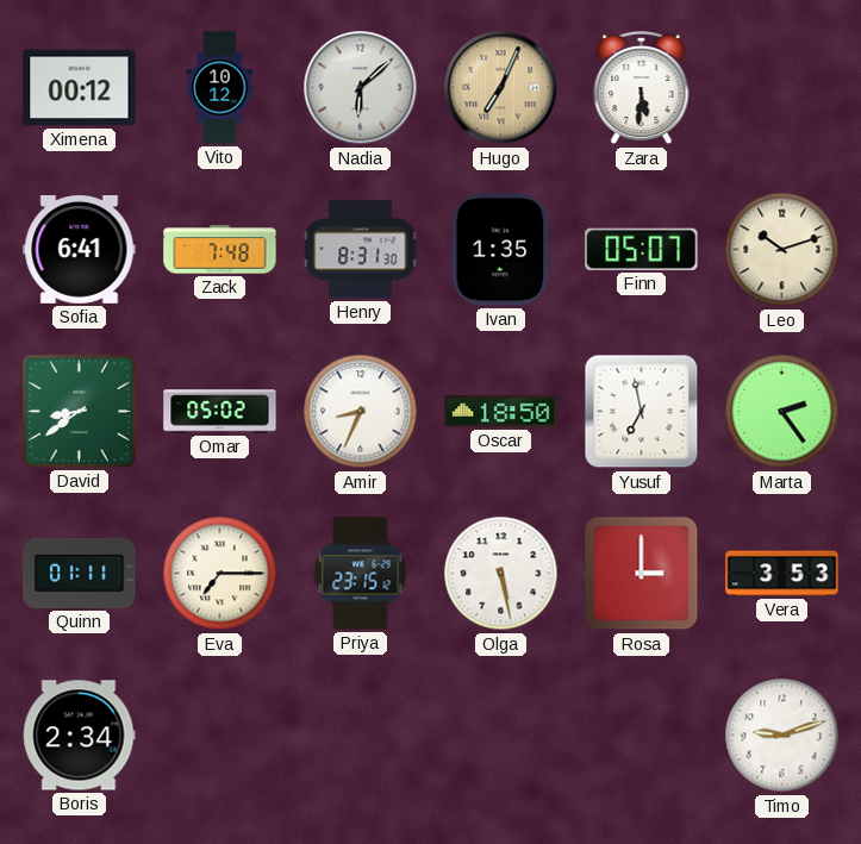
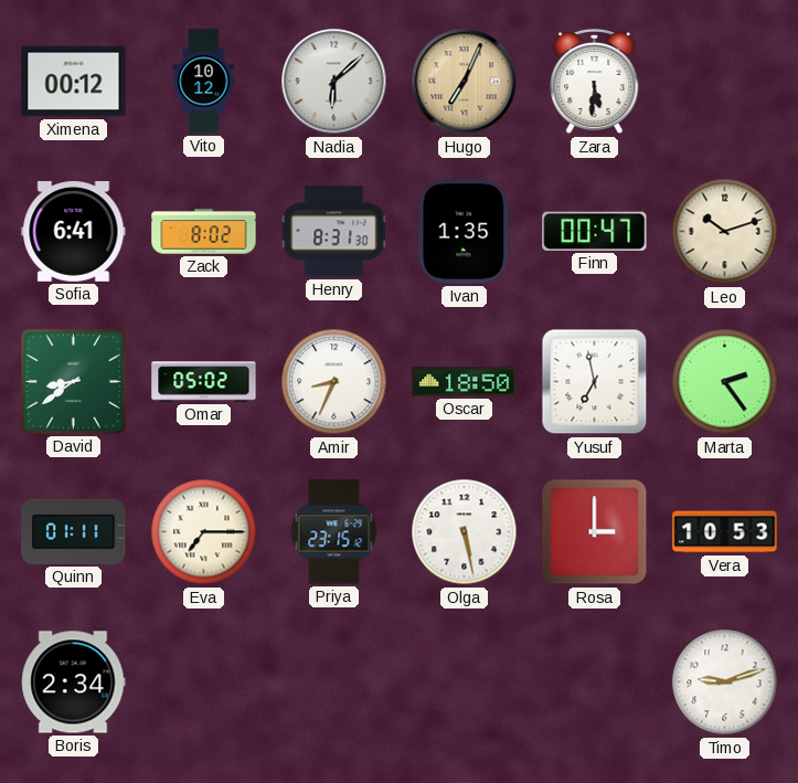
Zack: 7:48 -> 8:02
Finn: 05:07 -> 00:47
Vera: 3:53 -> 10:53
